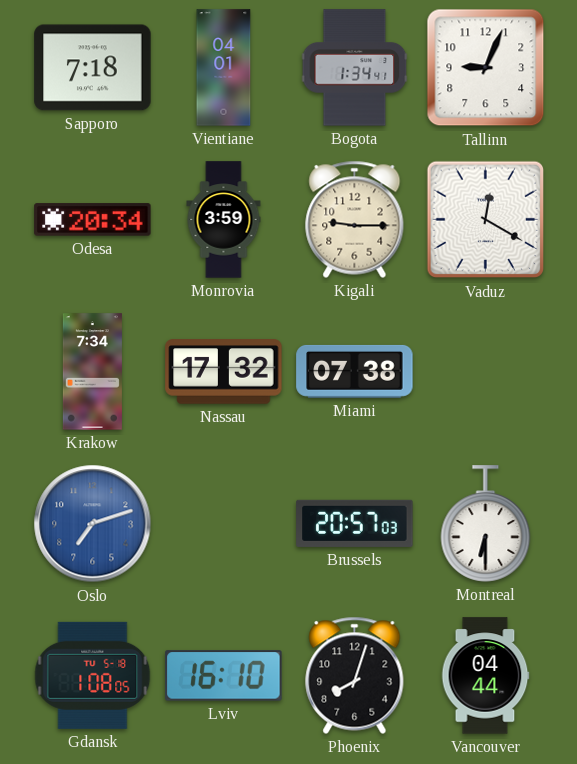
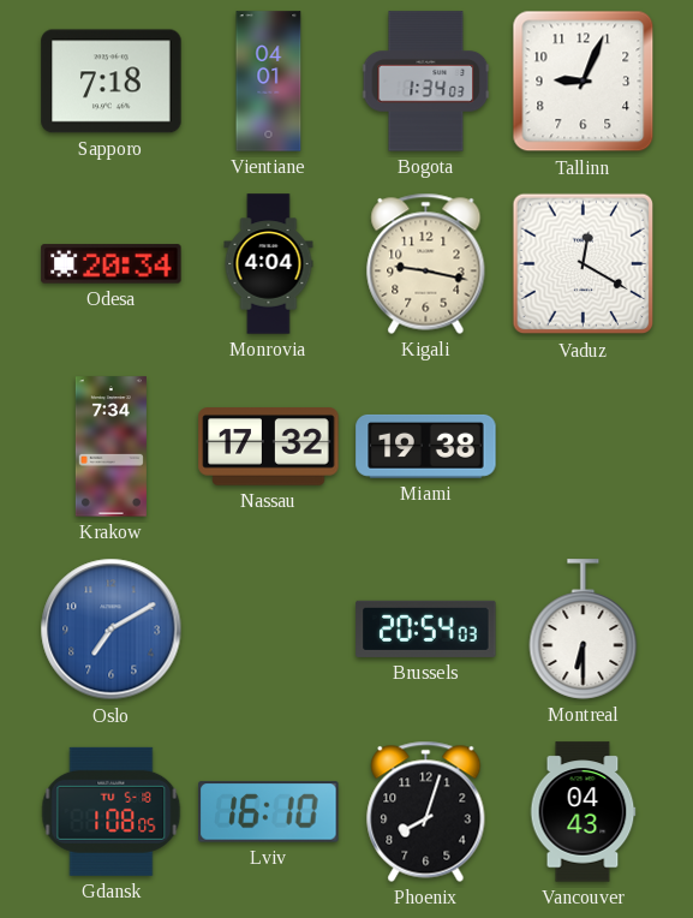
Bogota: 1:34:41 -> 1:34:03
Monrovia: 3:59 -> 4:04
Kigali: 9:15 -> 9:17
Miami: 07:38 -> 19:38
Oslo: 7:12 -> 7:10
Brussels: 20:57 -> 20:54
Vancouver: 04:44 -> 04:43
